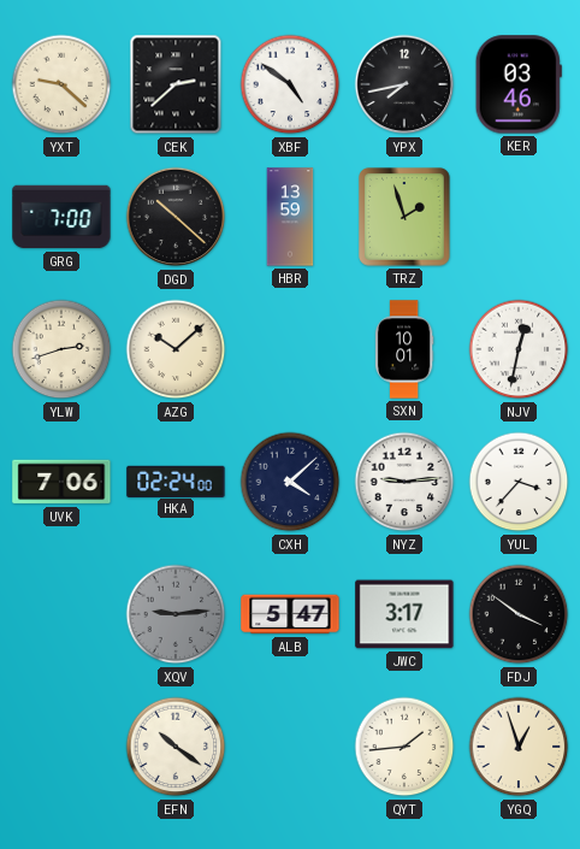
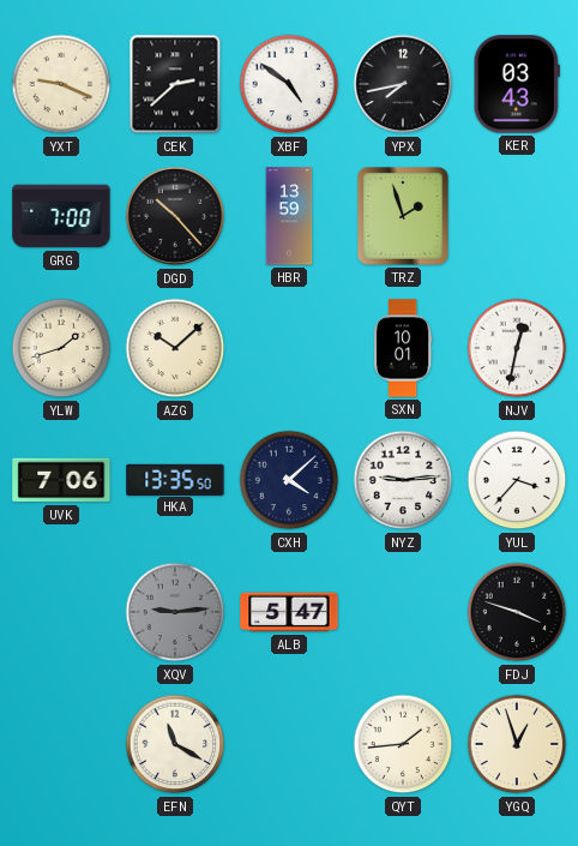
YXT: 9:22 -> 9:19
KER: 03:46 -> 03:43
DGD: 10:22 -> 10:23
YLW: 2:42 -> 1:42
HKA: 02:24 -> 13:35
JWC: 3:17 -> none
FDJ: 3:51 -> 3:48
EFN: 10:21 -> 11:20
